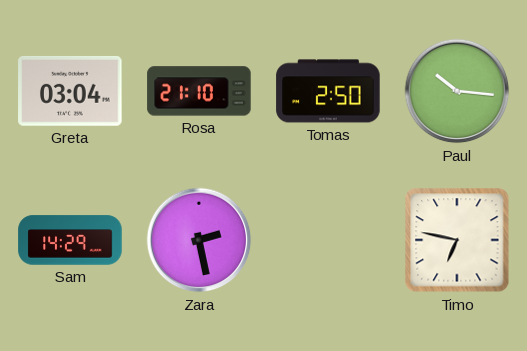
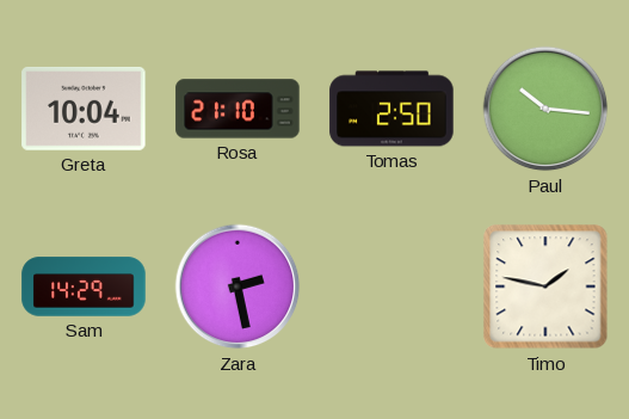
Greta: 03:04 -> 10:04
Timo: 6:47 -> 1:47
